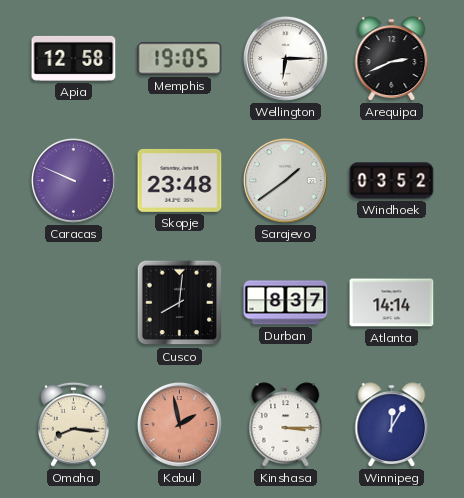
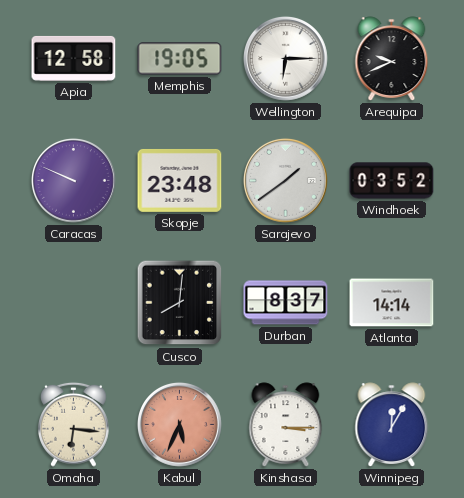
Arequipa: 2:41 -> 9:41
Omaha: 8:16 -> 6:16
Kabul: 1:58 -> 5:34
